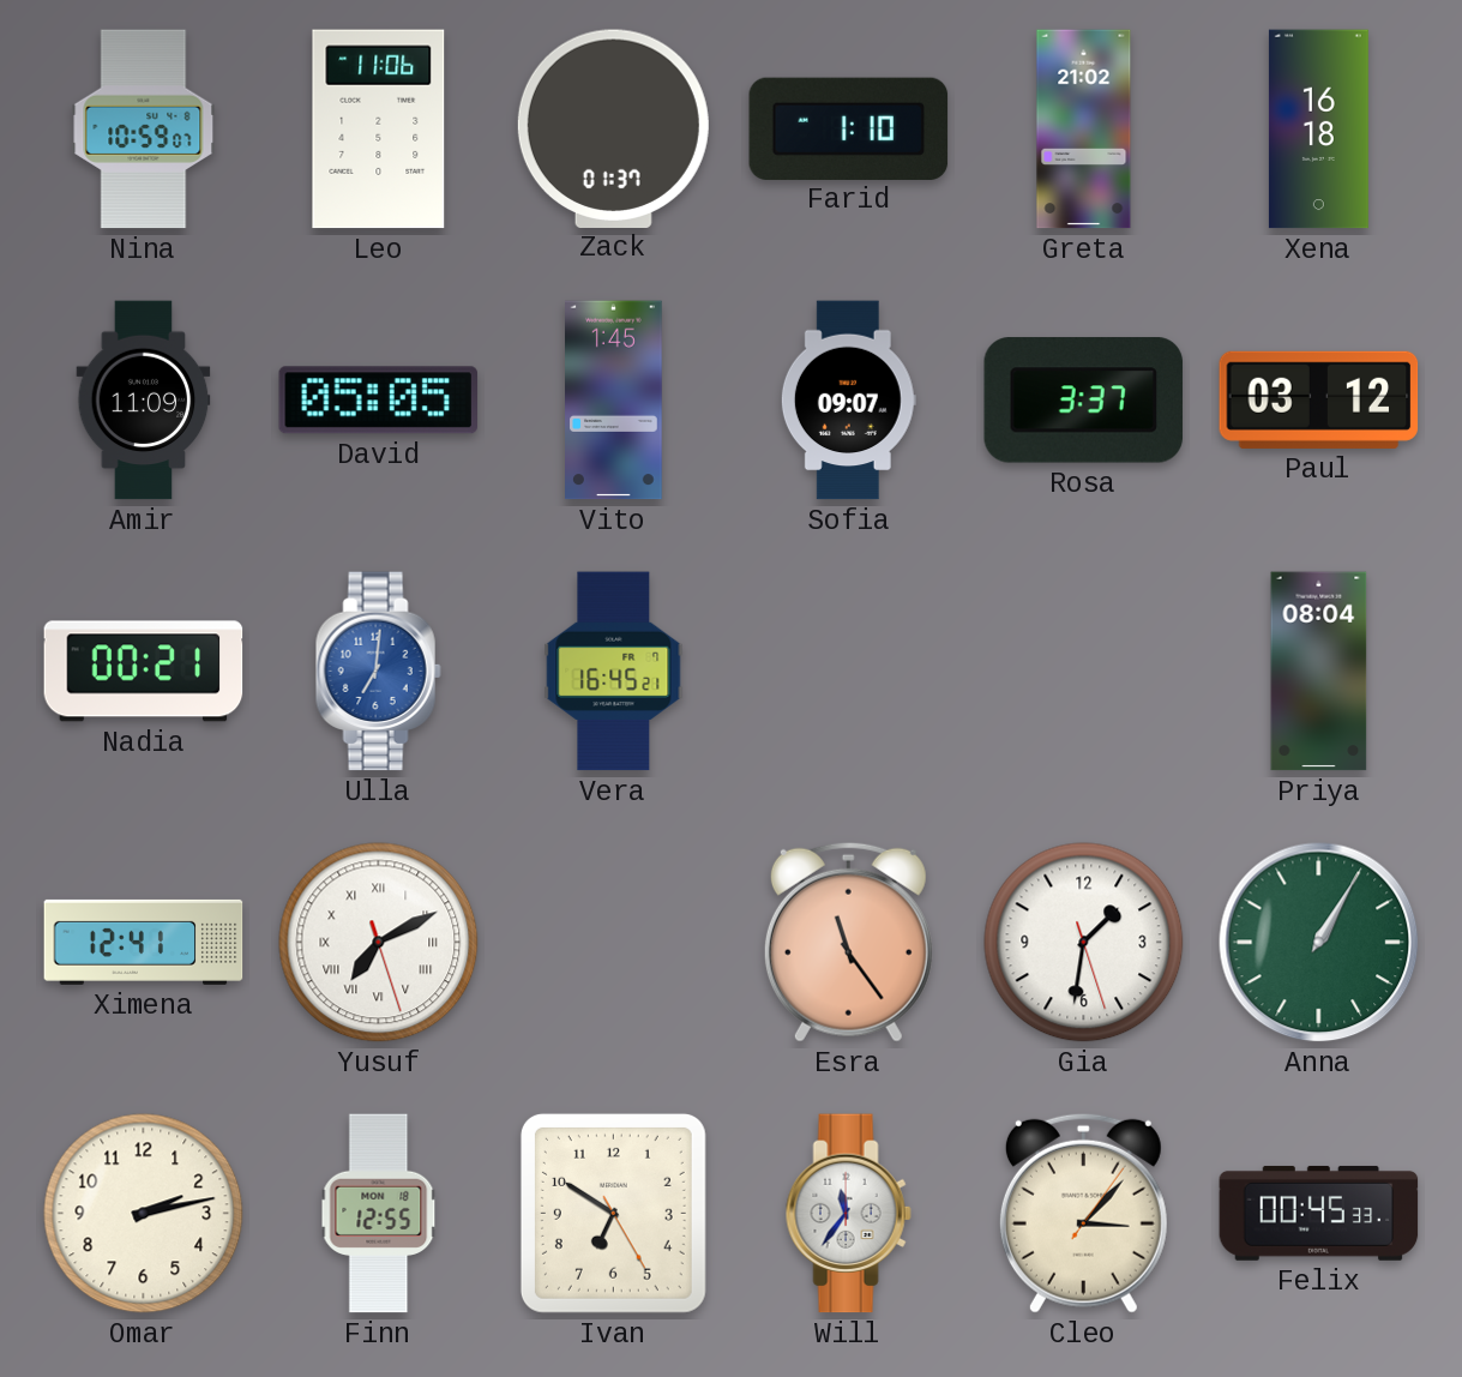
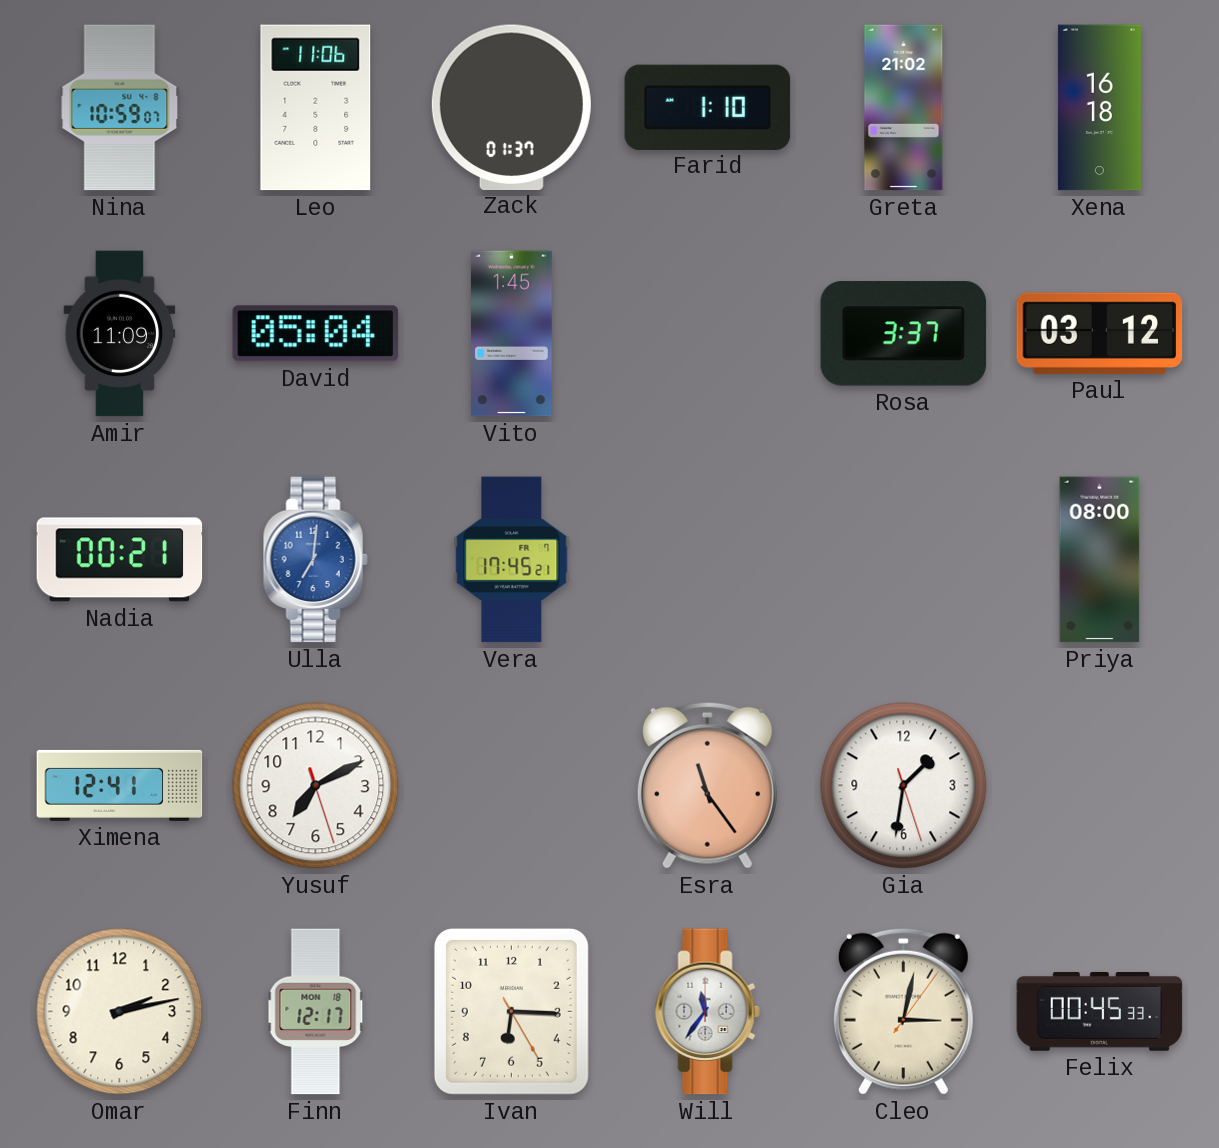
David: 05:05 -> 05:04
Sofia: 09:07 -> none
Vera: 16:45 -> 17:45
Priya: 08:04 -> 08:00
Yusuf numerals: Roman -> Arabic
Anna: 1:05 -> none
Finn: 12:55 -> 12:17
Ivan: 6:50 -> 6:15
Cleo: 3:07 -> 3:02
